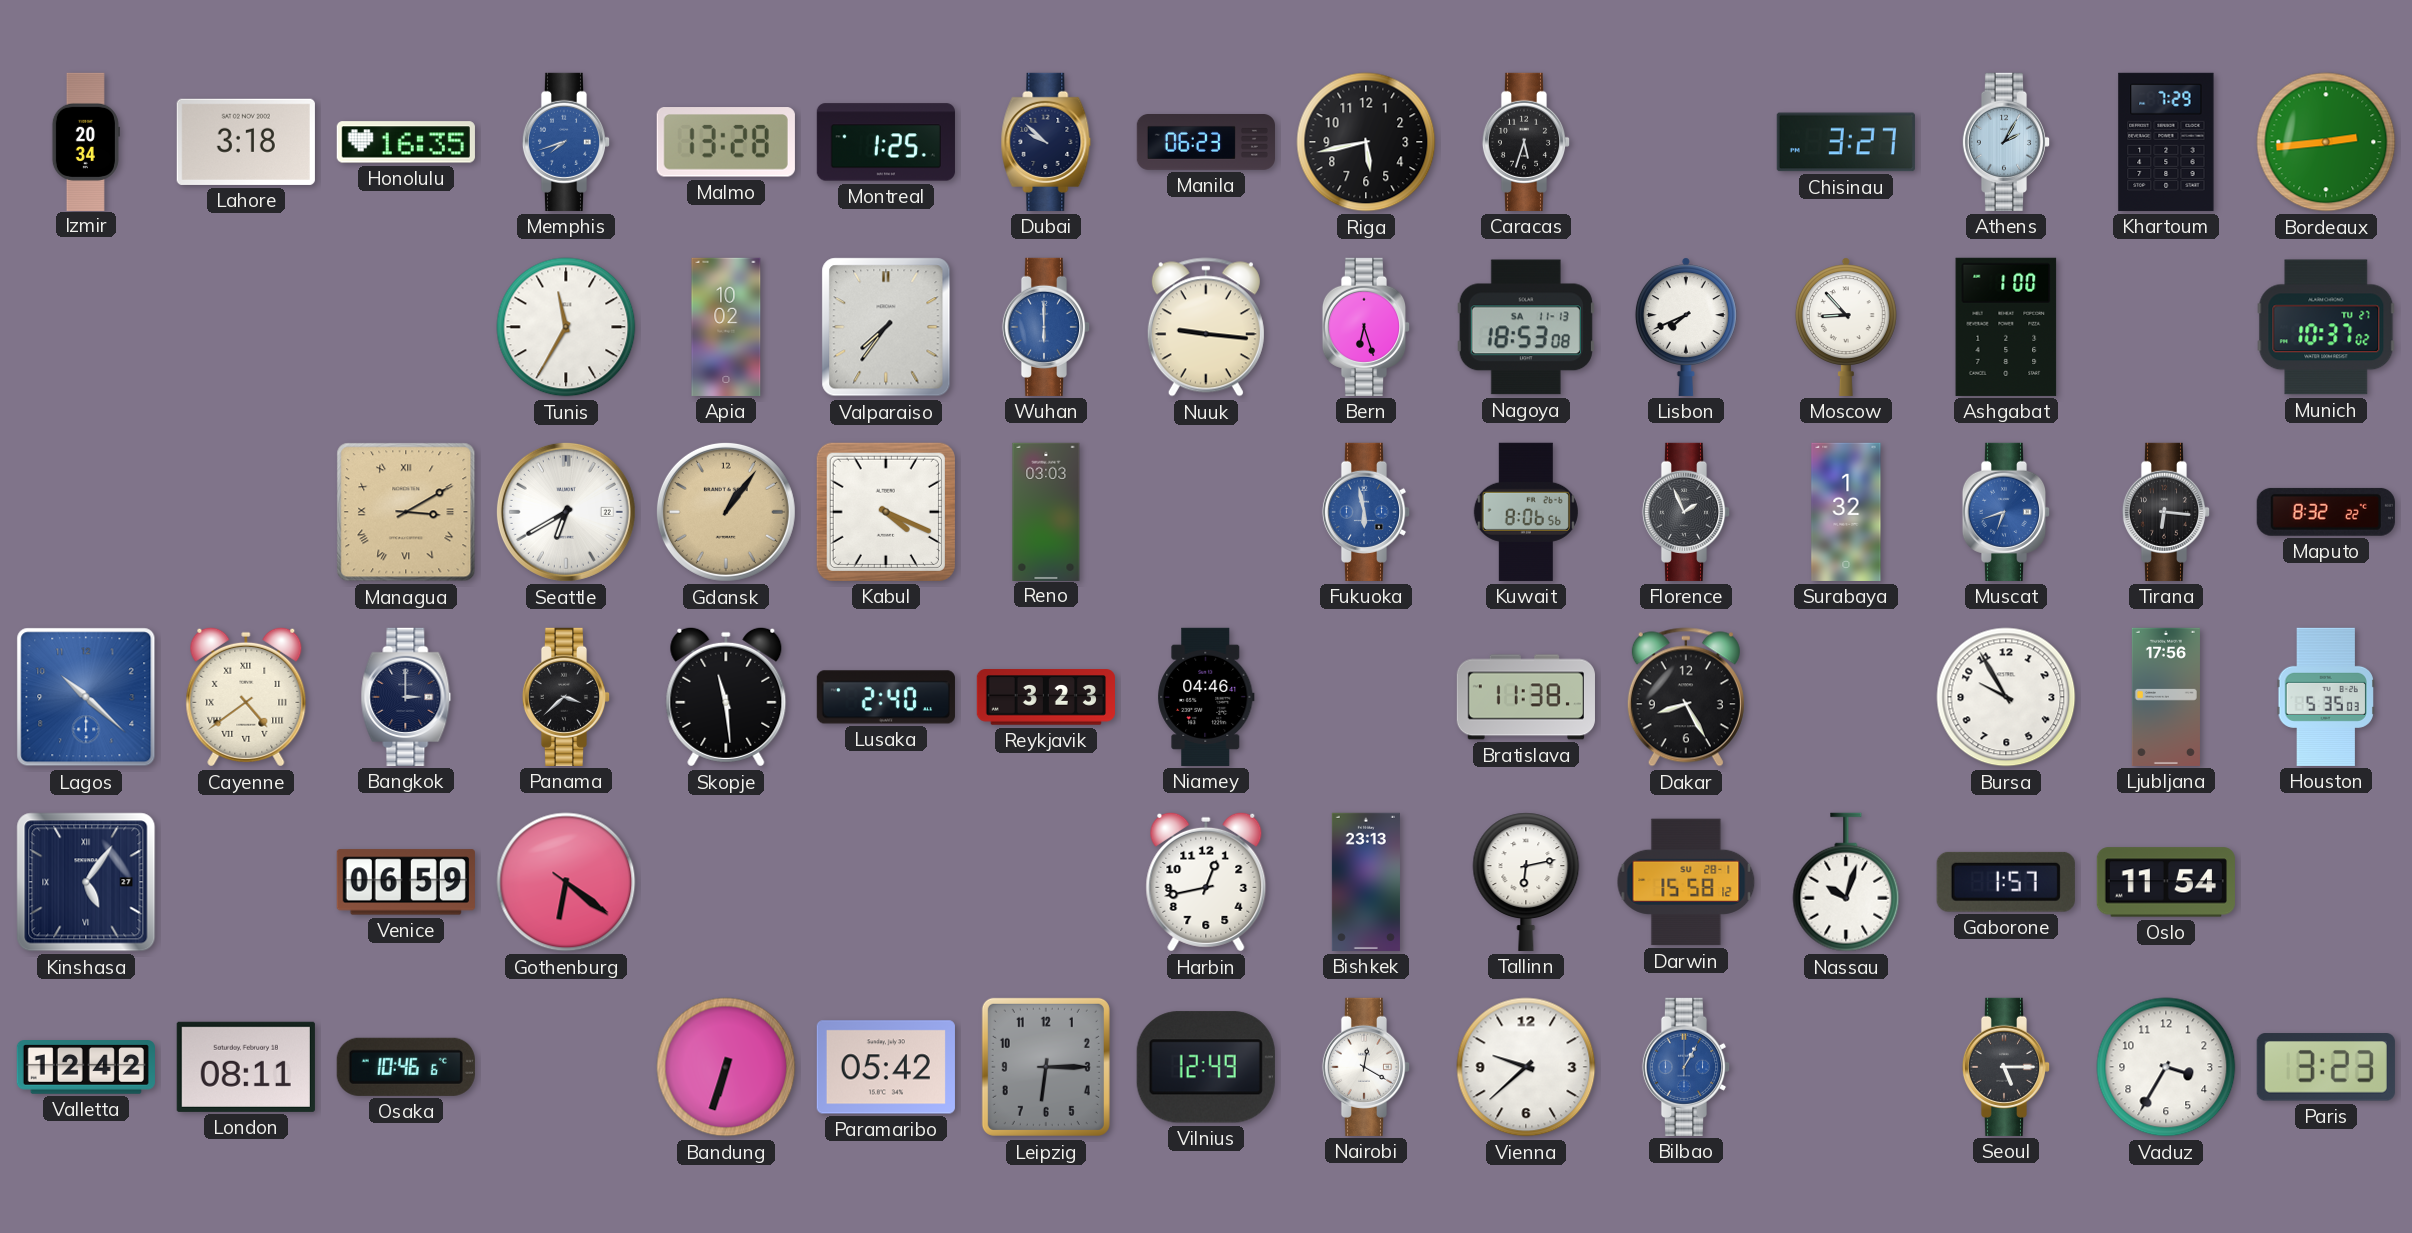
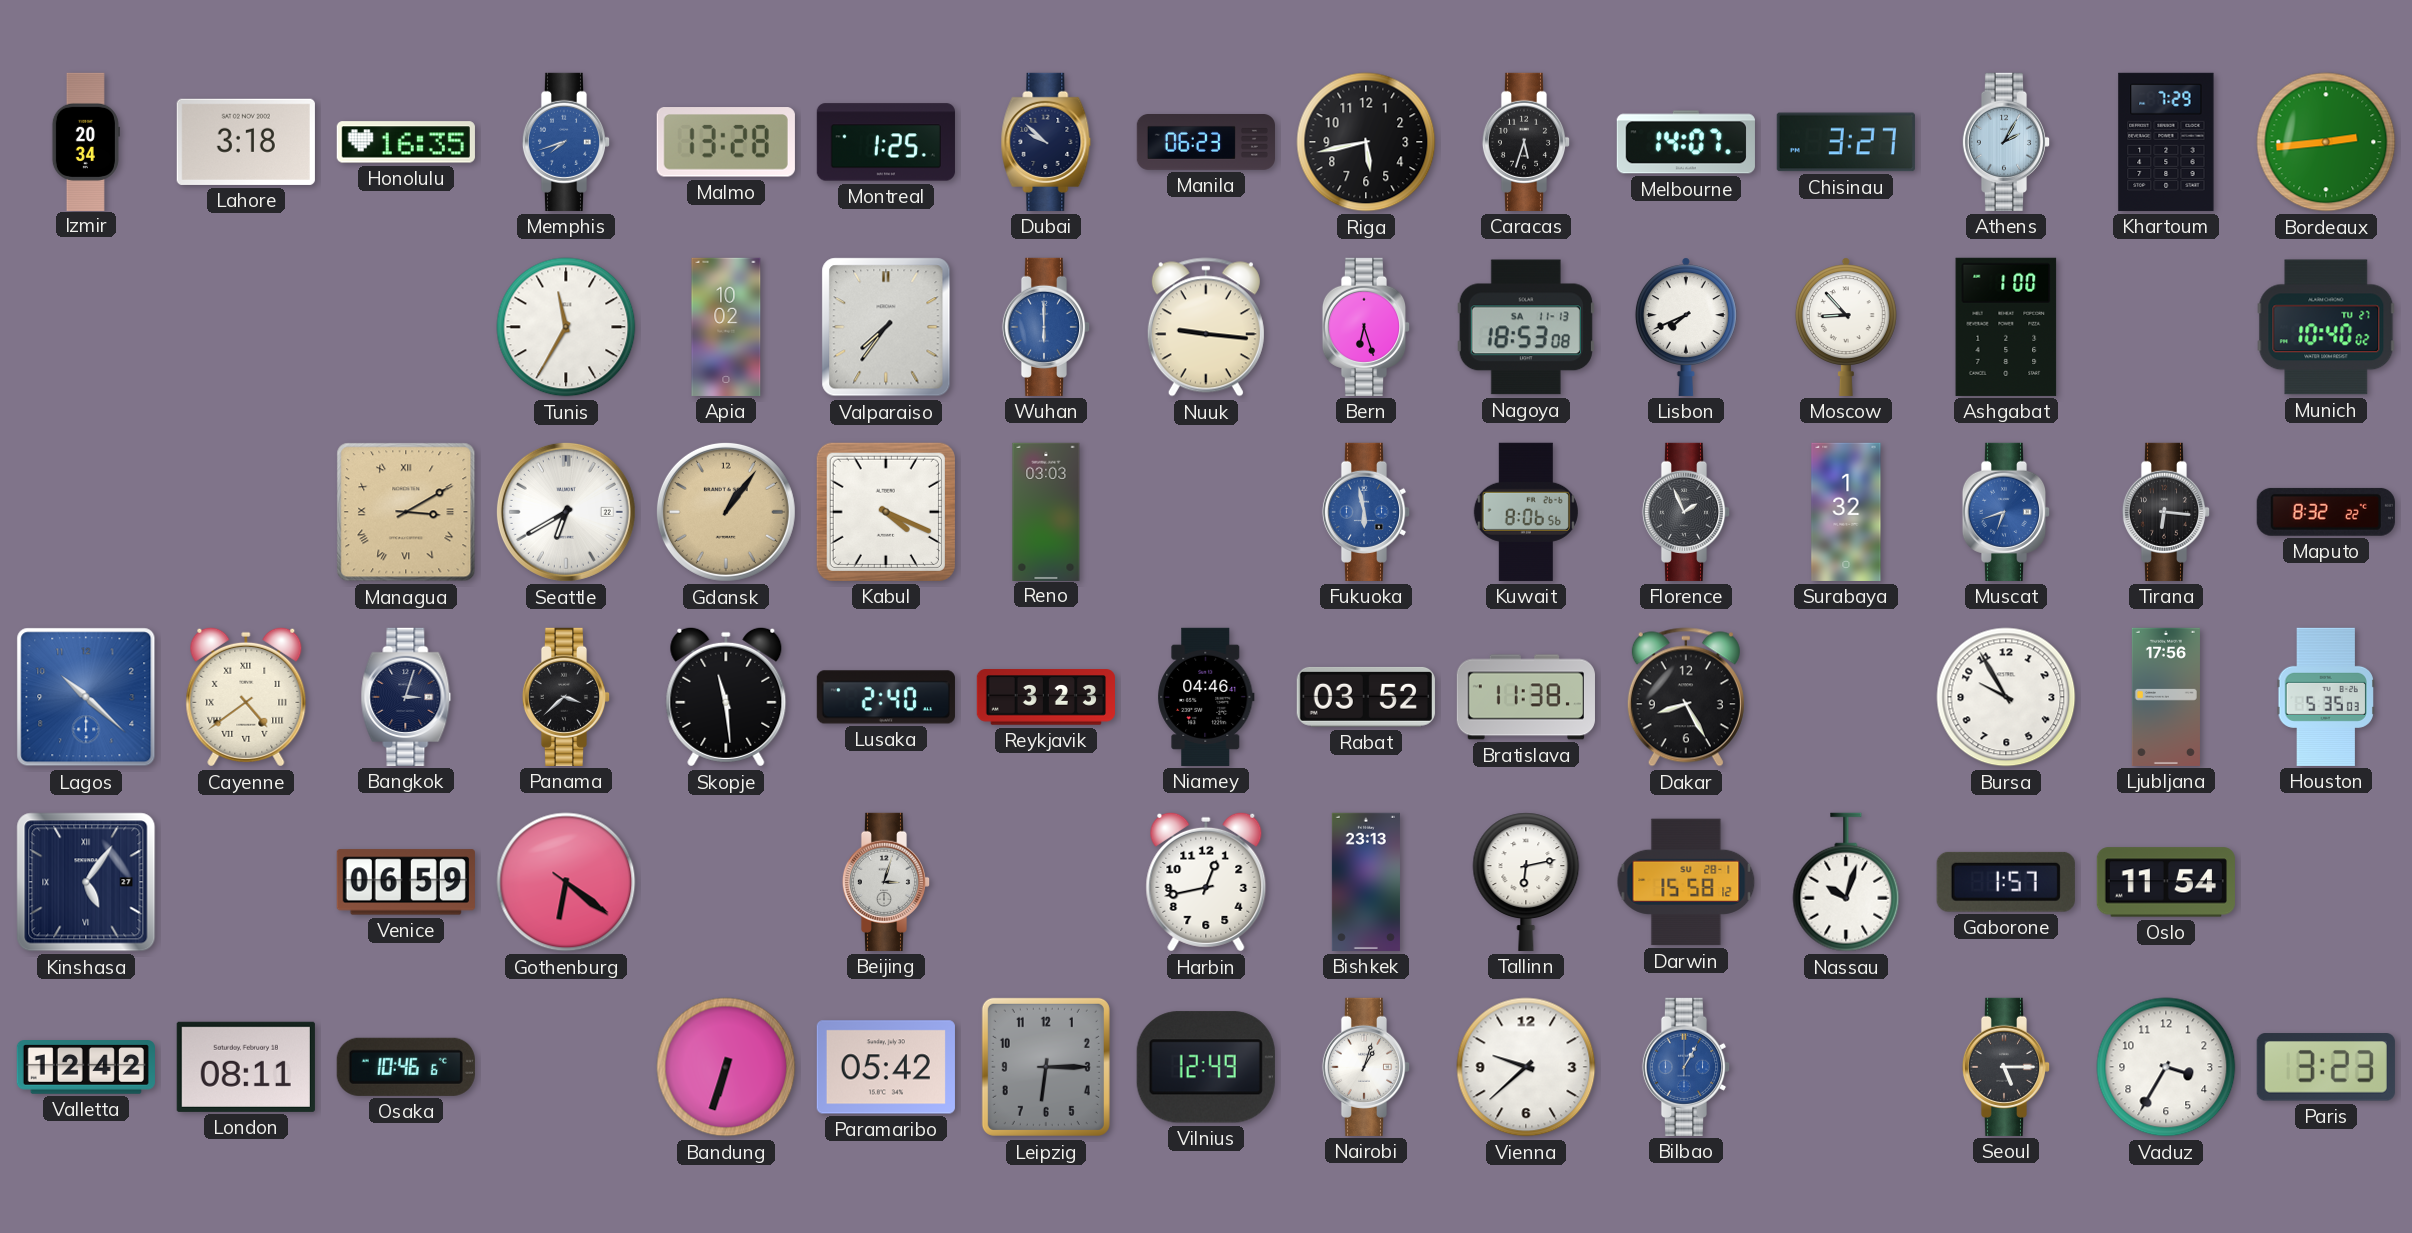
Melbourne: none -> 14:07
Munich: 10:37 -> 10:40
Bangkok: 3:00 -> 3:03
Rabat: none -> 03:52
Beijing: none -> 3:03
Nairobi: 12:20 -> 1:03
